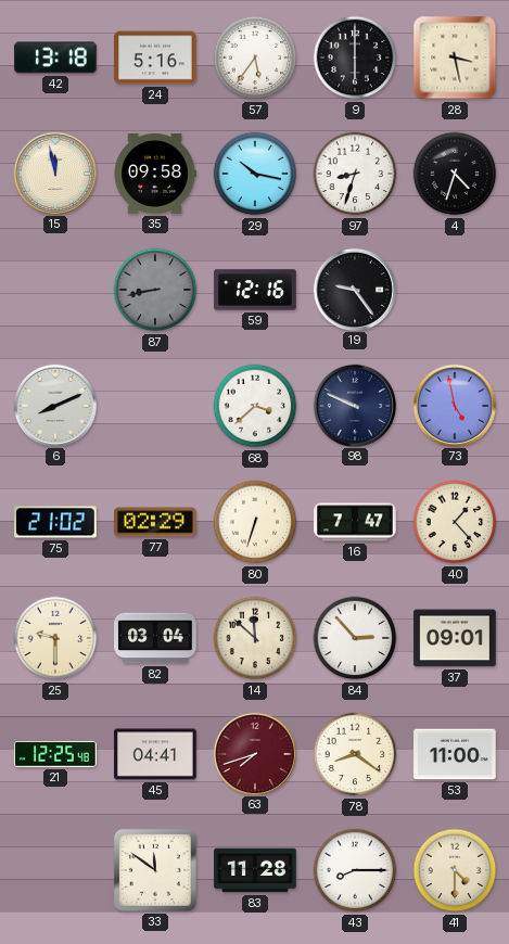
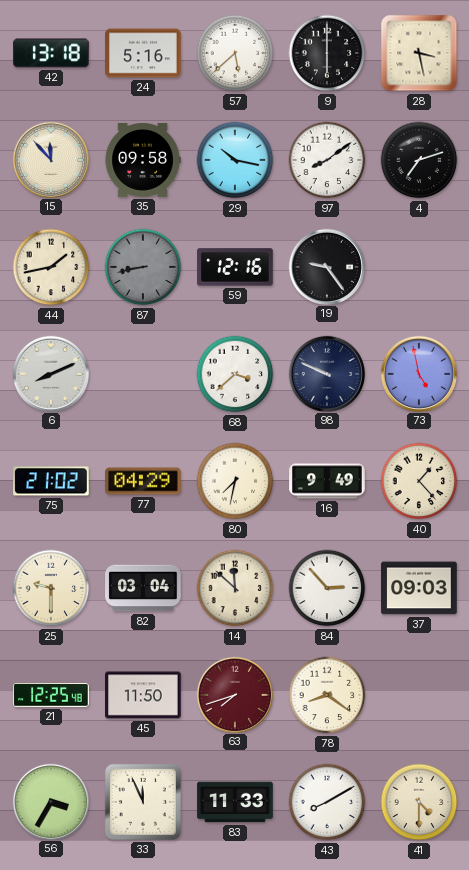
57: 5:36 -> 5:38
15: 11:58 -> 11:53
97: 8:33 -> 8:09
4: 4:33 -> 7:12
44: none -> 1:43
77: 02:29 -> 04:29
80: 6:33 -> 7:32
16: 7:47 -> 9:49
37: 09:01 -> 09:03
45: 04:41 -> 11:50
53: 11:00 -> none
56: none -> 3:35
33: 11:51 -> 11:56
83: 11:28 -> 11:33
43: 8:15 -> 8:10
